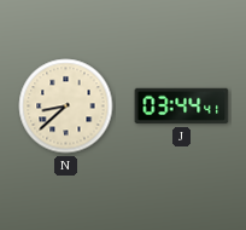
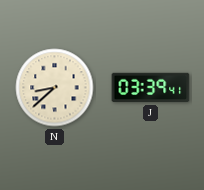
J: 03:44 -> 03:39
